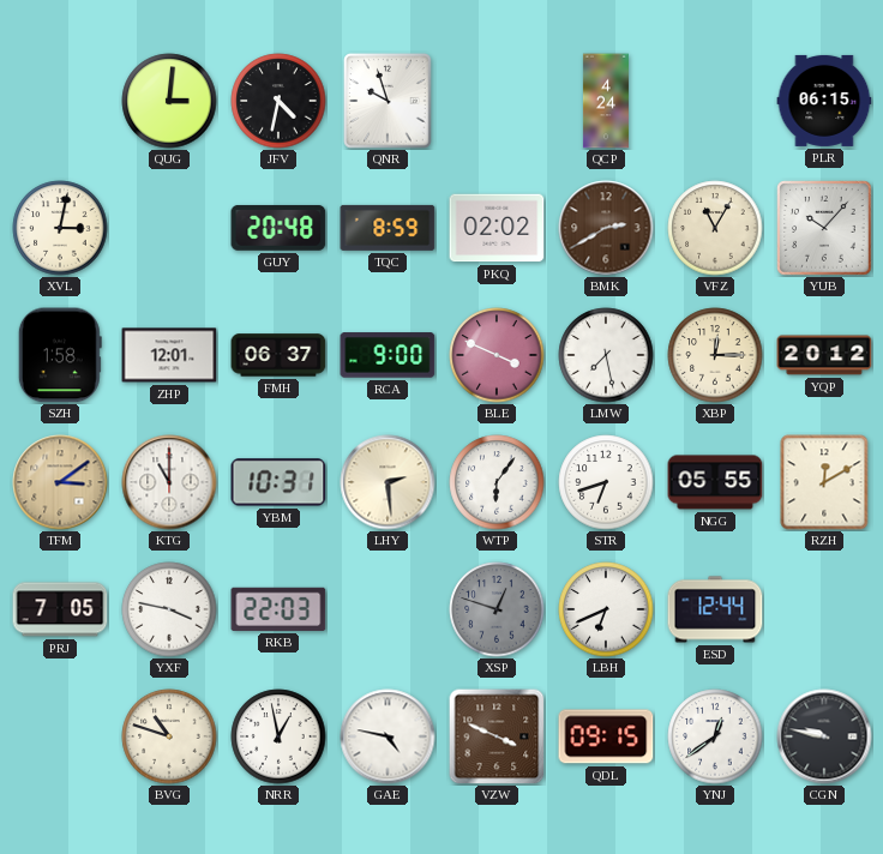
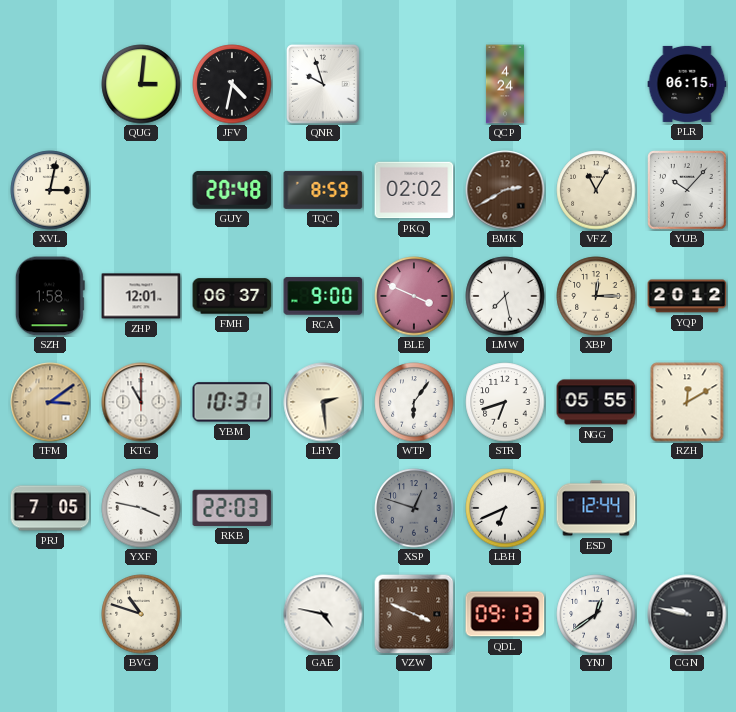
NRR: 12:58 -> none
QDL: 09:15 -> 09:13
